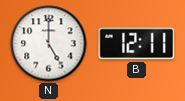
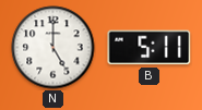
B: 12:11 -> 5:11
